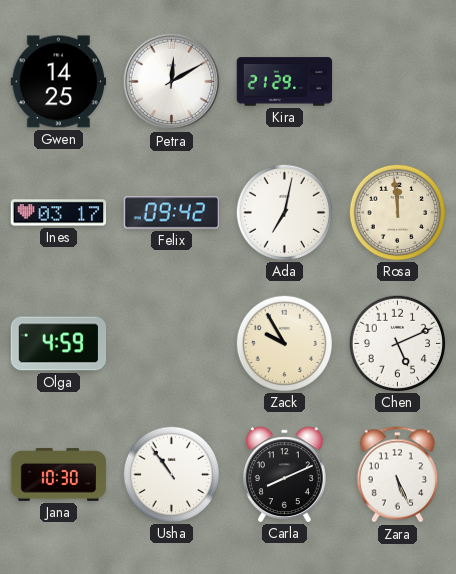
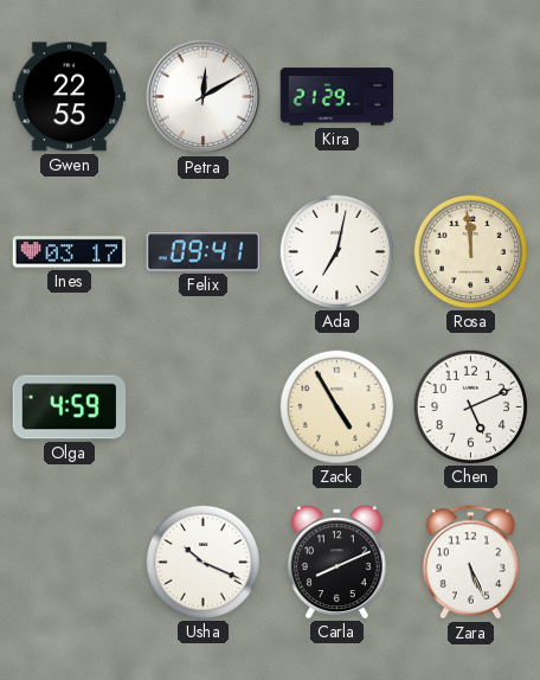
Gwen: 14:25 -> 22:55
Felix: 09:42 -> 09:41
Zack: 9:55 -> 4:55
Jana: 10:30 -> none
Usha: 10:54 -> 10:19
